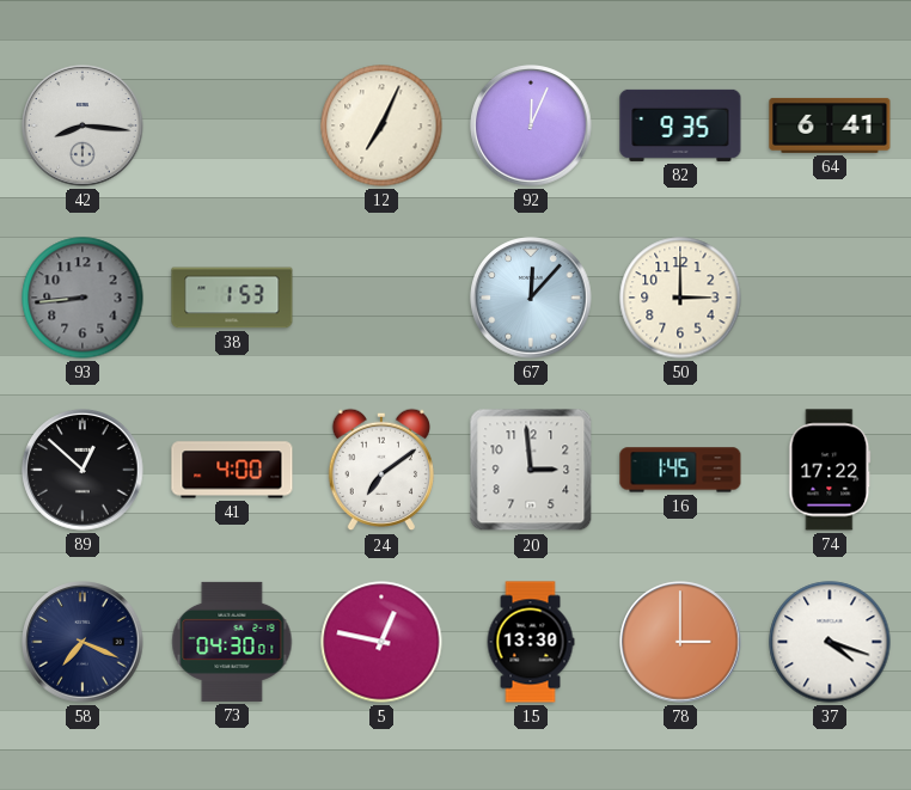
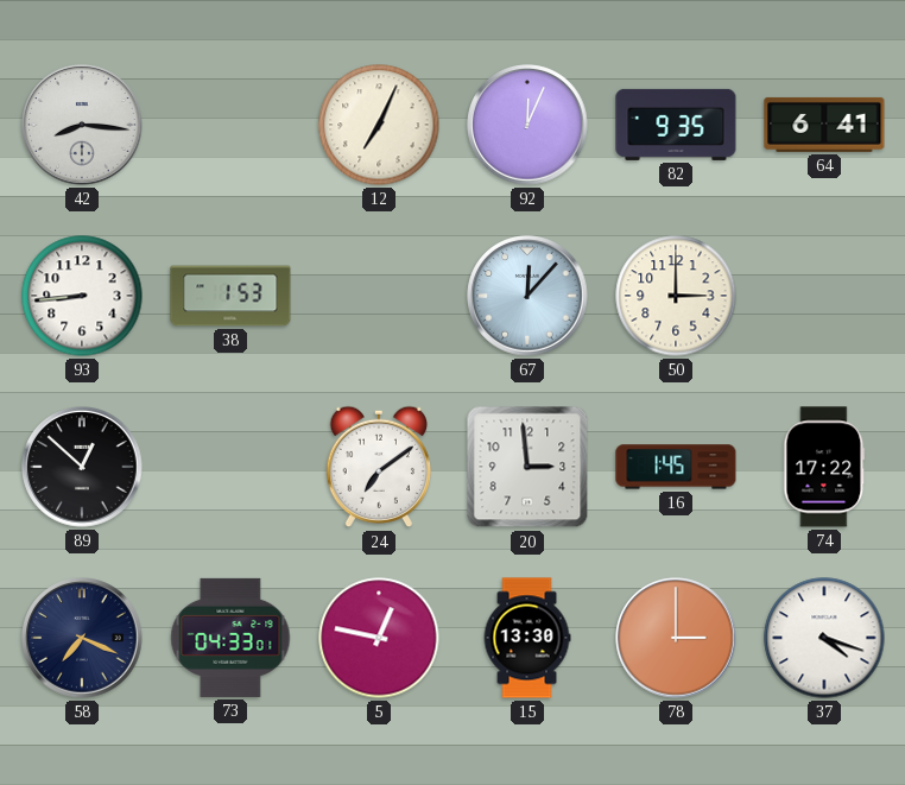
93 dial: grey -> white
41: 4:00 -> none
73: 04:30 -> 04:33
